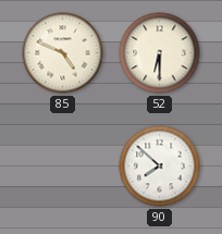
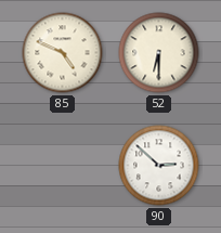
90: 7:52 -> 2:52
